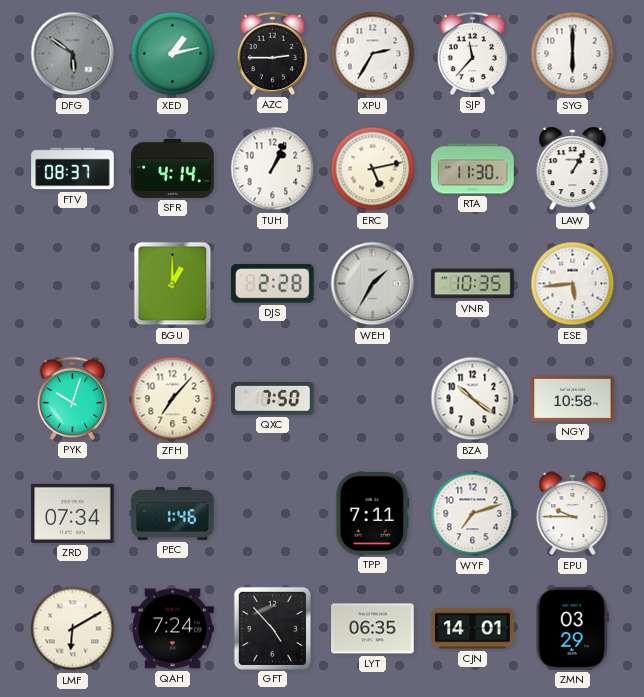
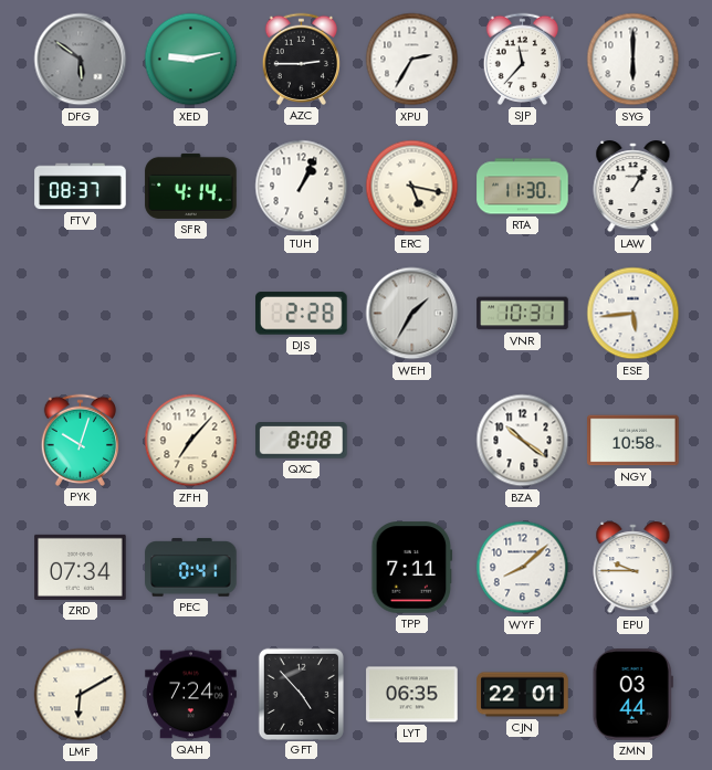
XED: 1:13 -> 9:13
ERC: 5:13 -> 5:17
BGU: 1:00 -> none
VNR: 10:35 -> 10:31
QXC: 7:50 -> 8:08
PEC: 1:46 -> 0:41
WYF: 7:12 -> 8:08
CJN: 14:01 -> 22:01
ZMN: 03:29 -> 03:44
